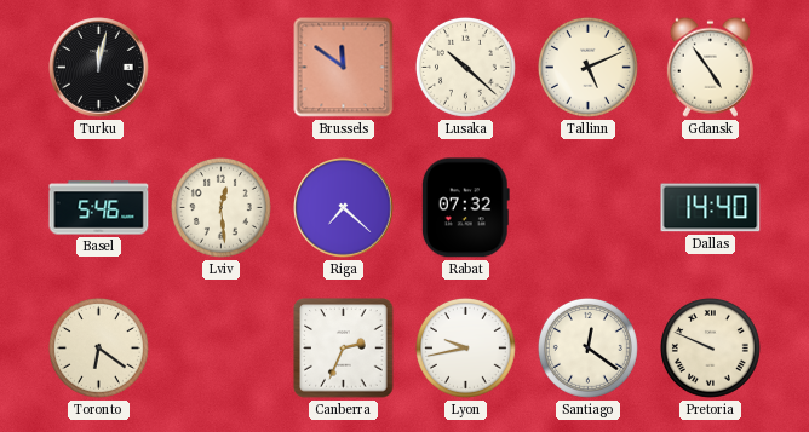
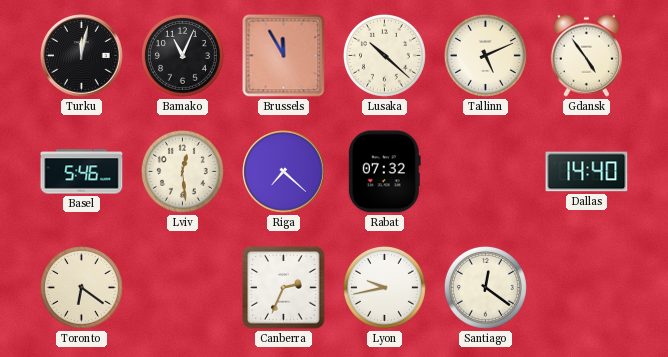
Bamako: none -> 11:04
Brussels: 11:51 -> 11:55
Pretoria: 9:49 -> none
